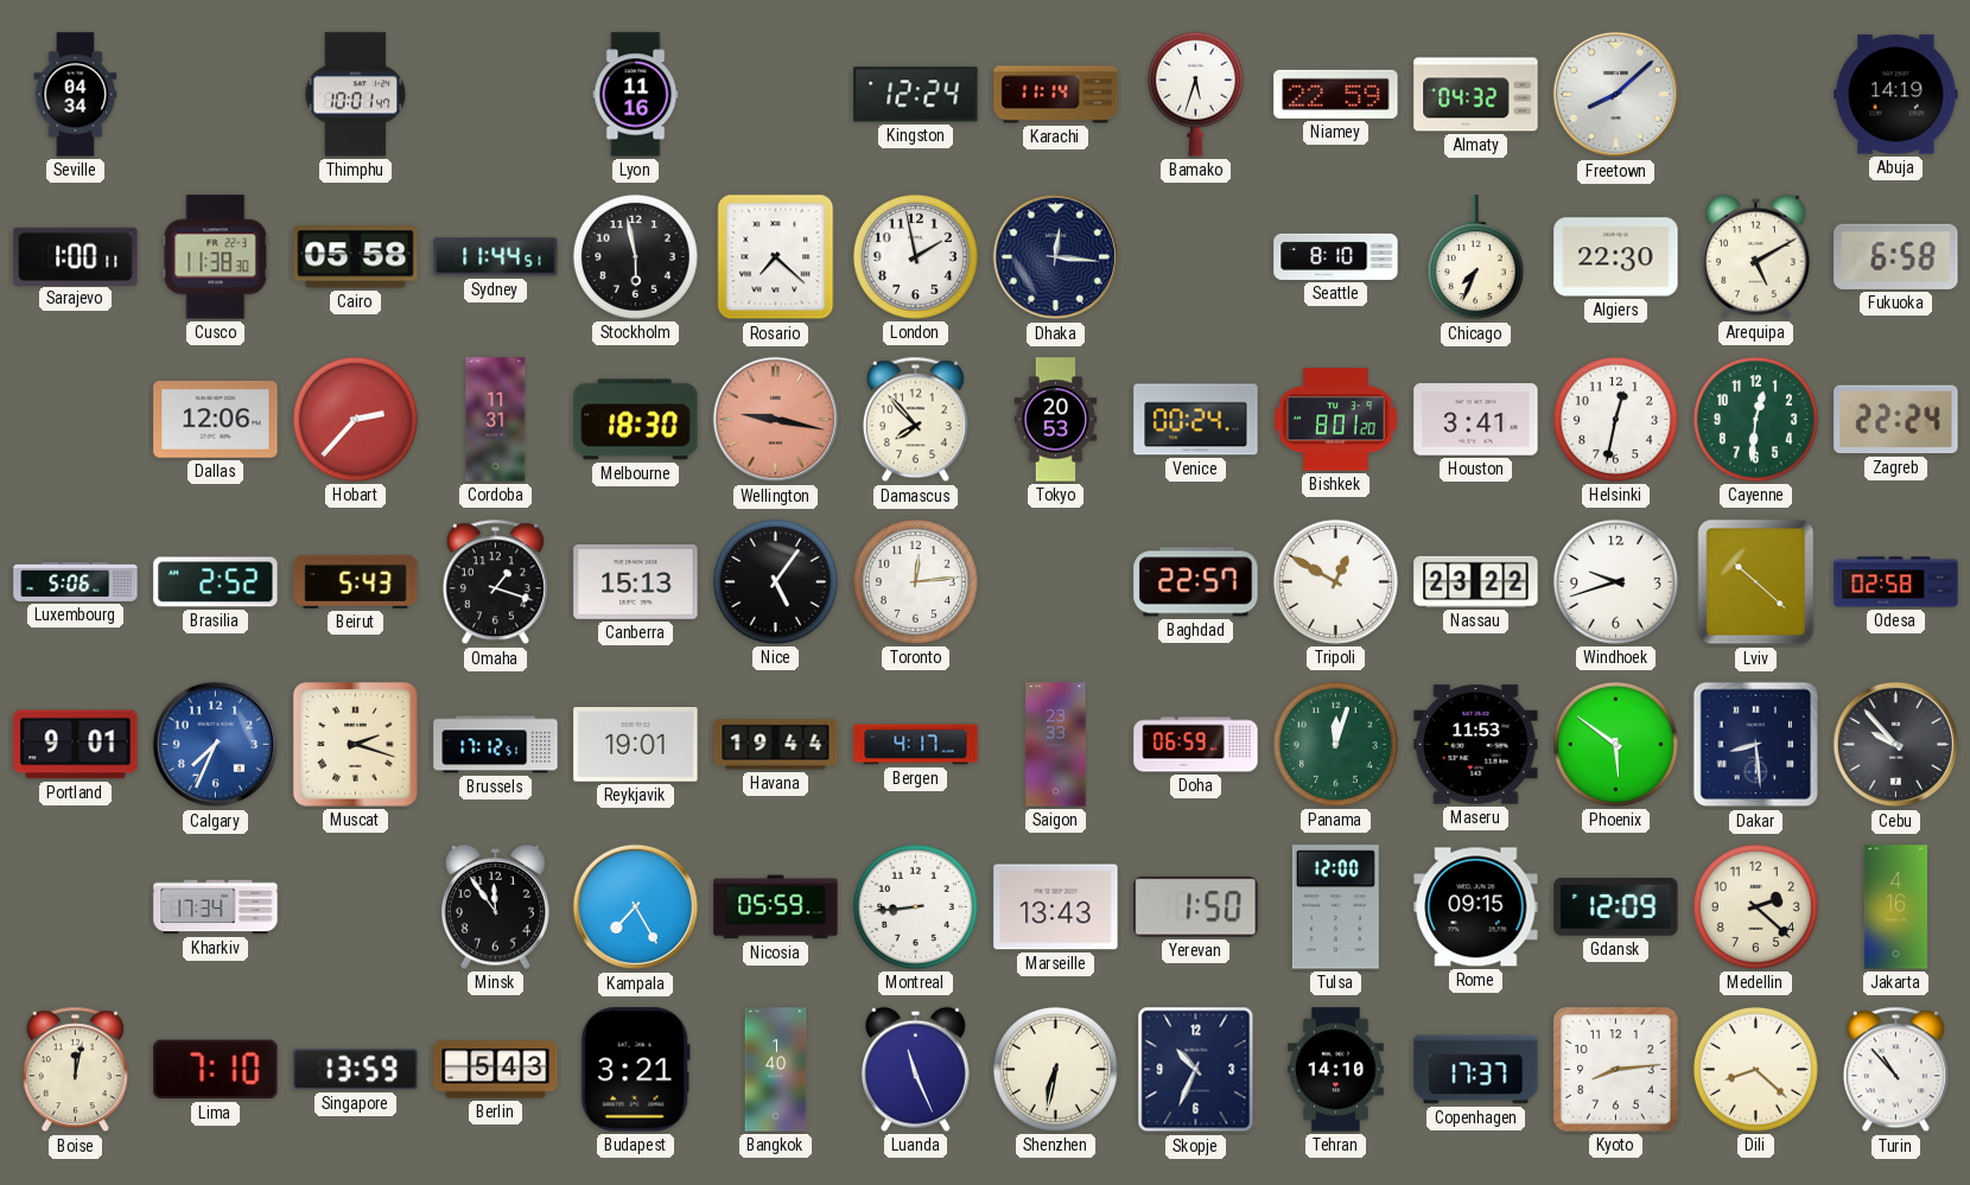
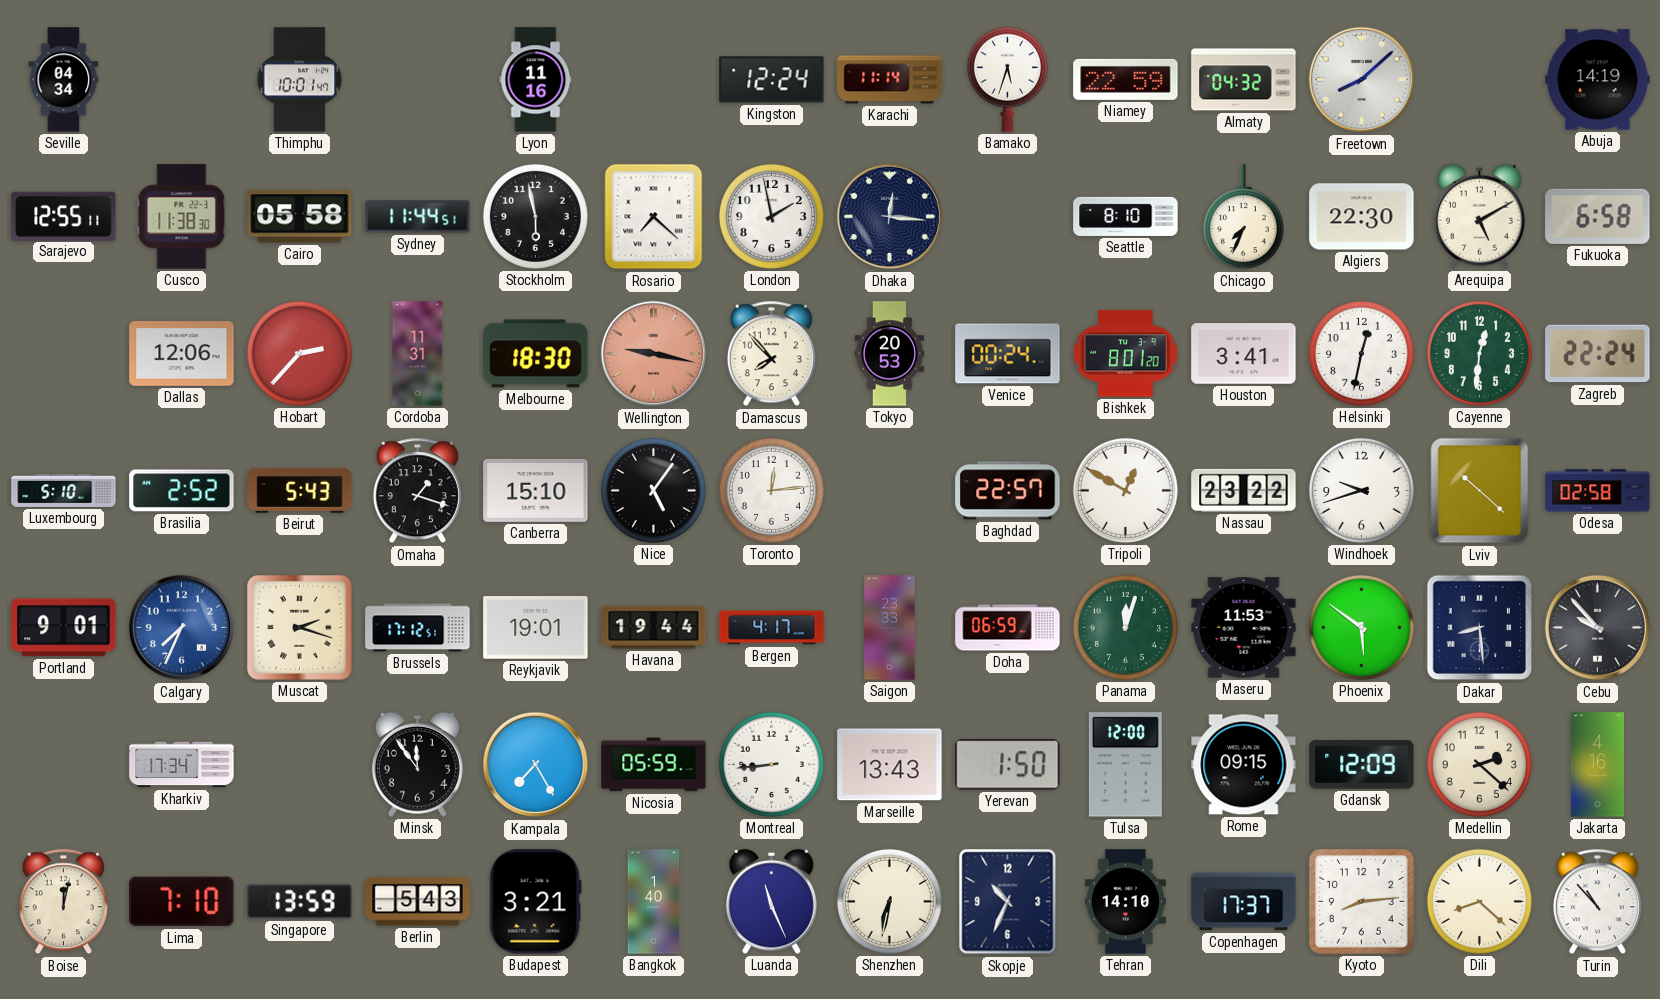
Sarajevo: 1:00 -> 12:55
Luxembourg: 5:06 -> 5:10
Canberra: 15:13 -> 15:10
